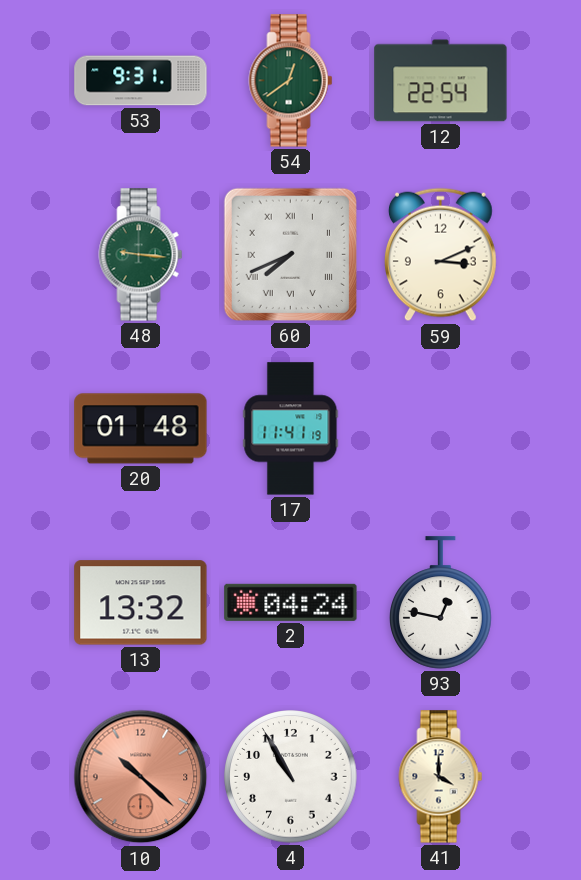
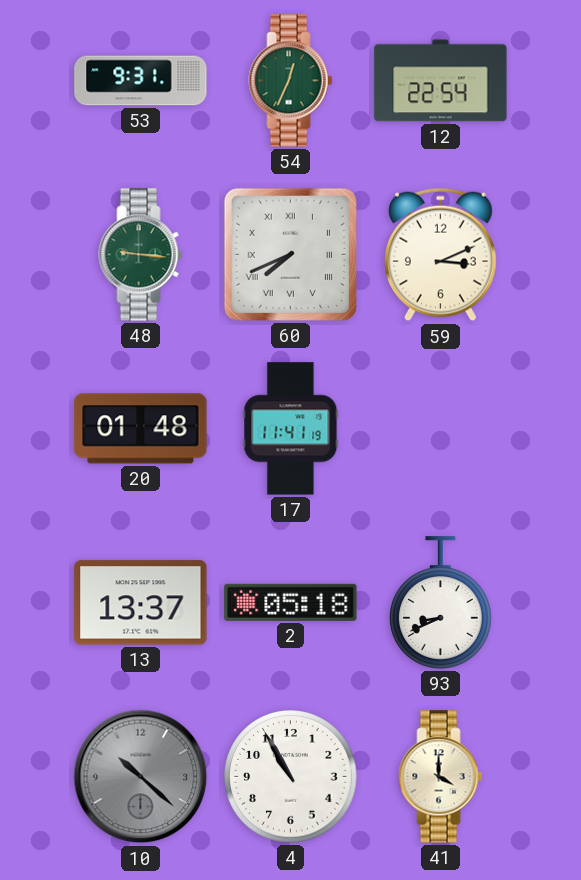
54: 12:39 -> 12:34
13: 13:32 -> 13:37
2: 04:24 -> 05:18
93: 12:47 -> 8:41
10 dial: salmon -> grey
